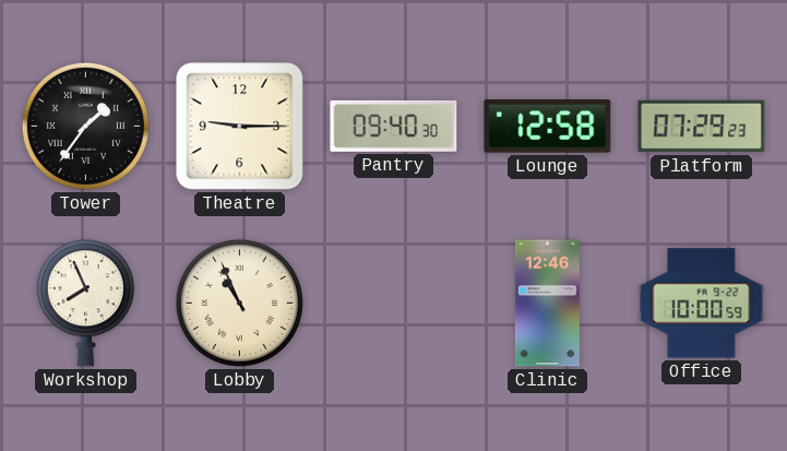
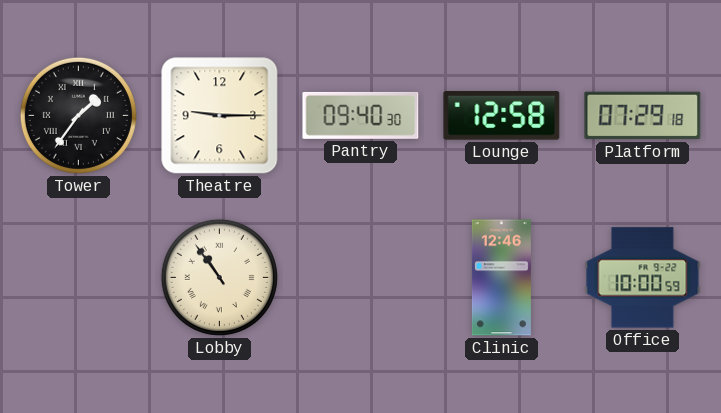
Platform: 07:29:23 -> 07:29:18
Workshop: 7:56 -> none
Lobby: 10:56 -> 10:54
